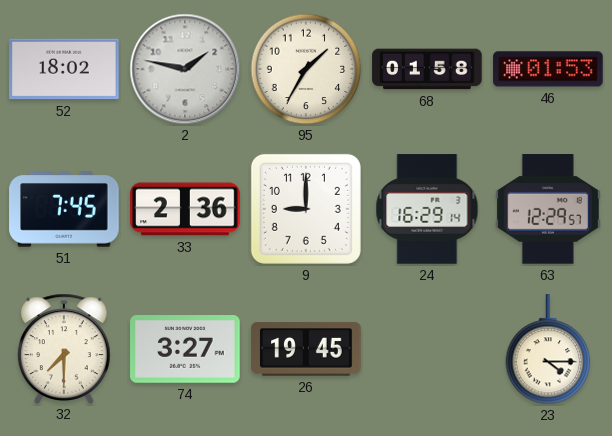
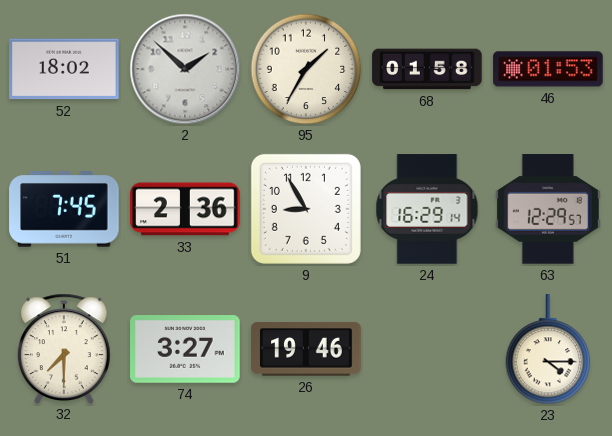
2: 1:47 -> 1:52
9: 9:00 -> 8:55
26: 19:45 -> 19:46
